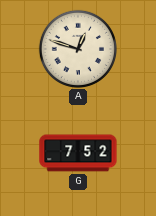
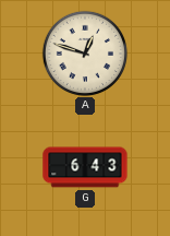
G: 7:52 -> 6:43
